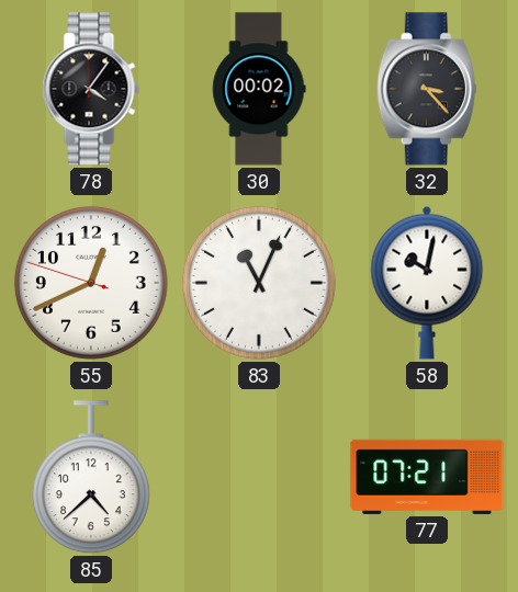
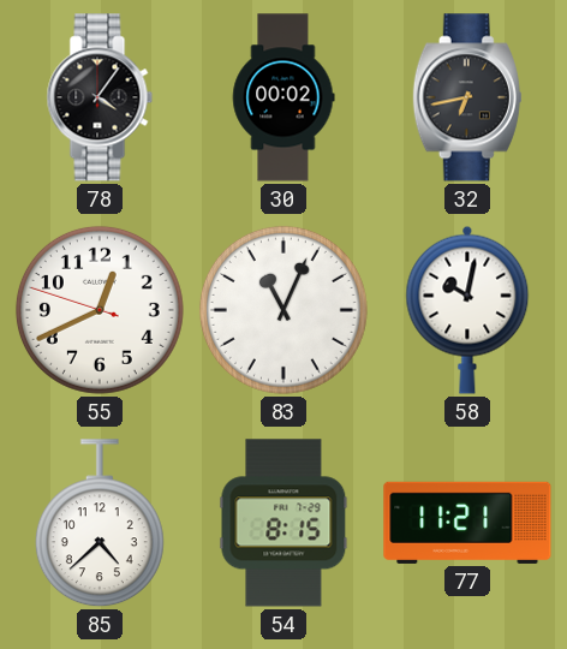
32: 3:23 -> 6:43
54: none -> 8:15
77: 07:21 -> 11:21
